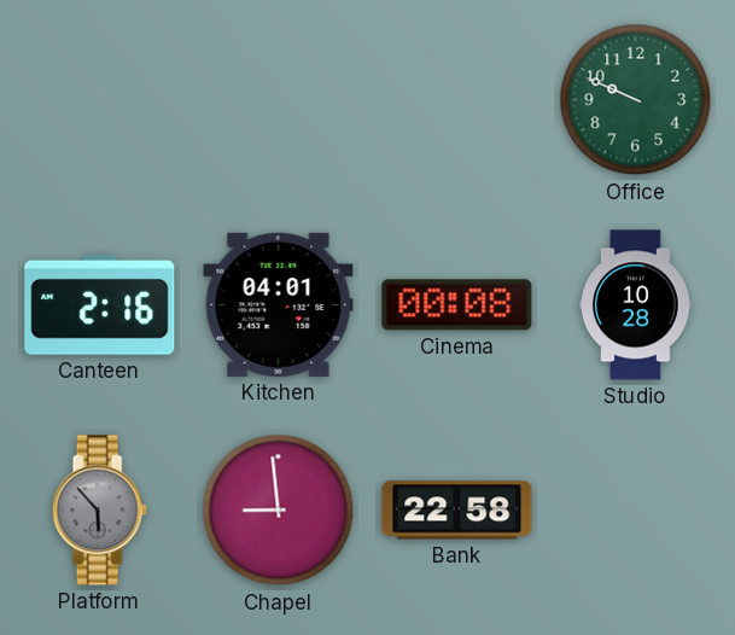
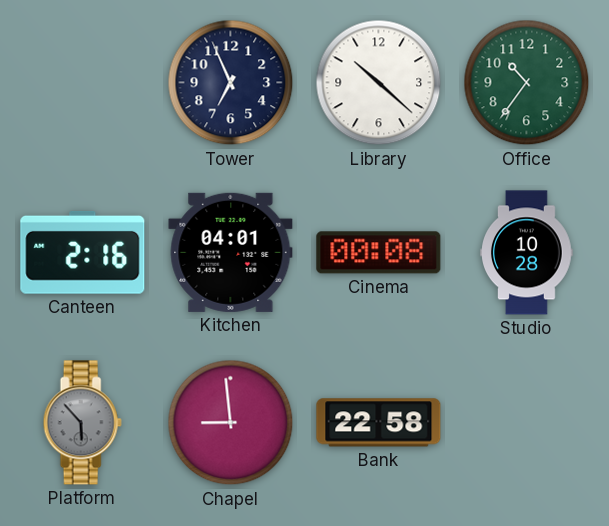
Tower: none -> 6:56
Library: none -> 10:22
Office: 9:49 -> 10:36
